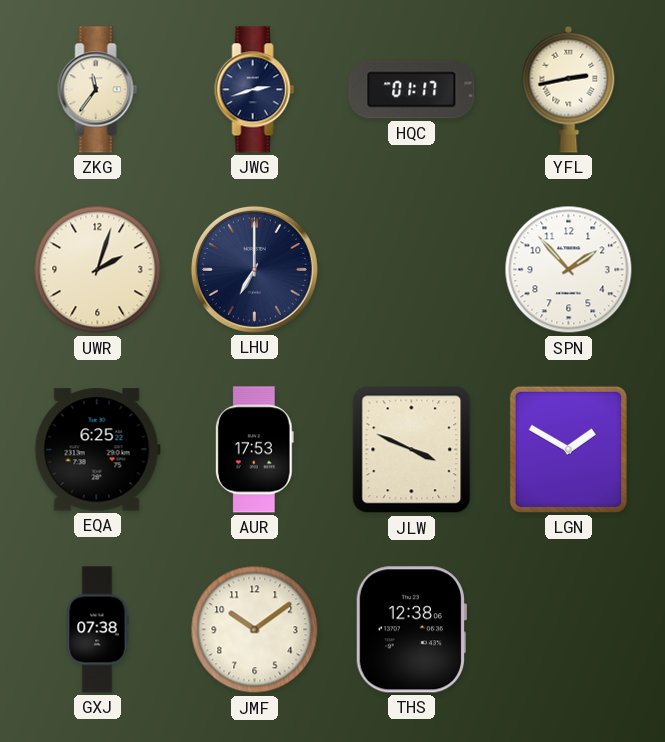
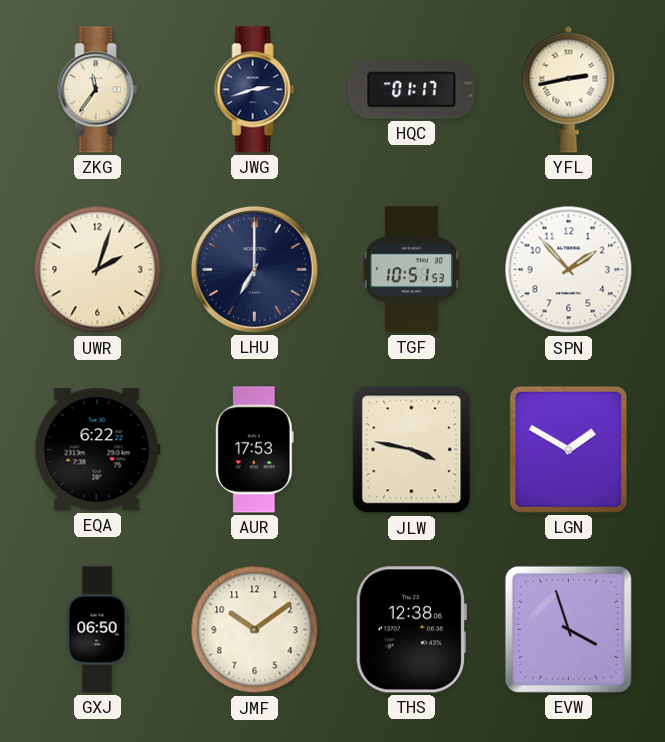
TGF: none -> 10:51
EQA: 6:25 -> 6:22
JLW: 3:49 -> 3:47
GXJ: 07:38 -> 06:50
EVW: none -> 3:57
